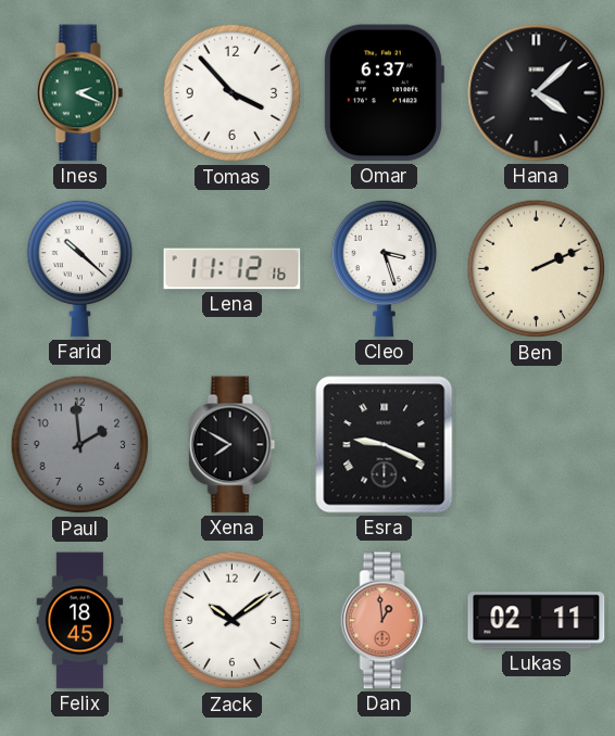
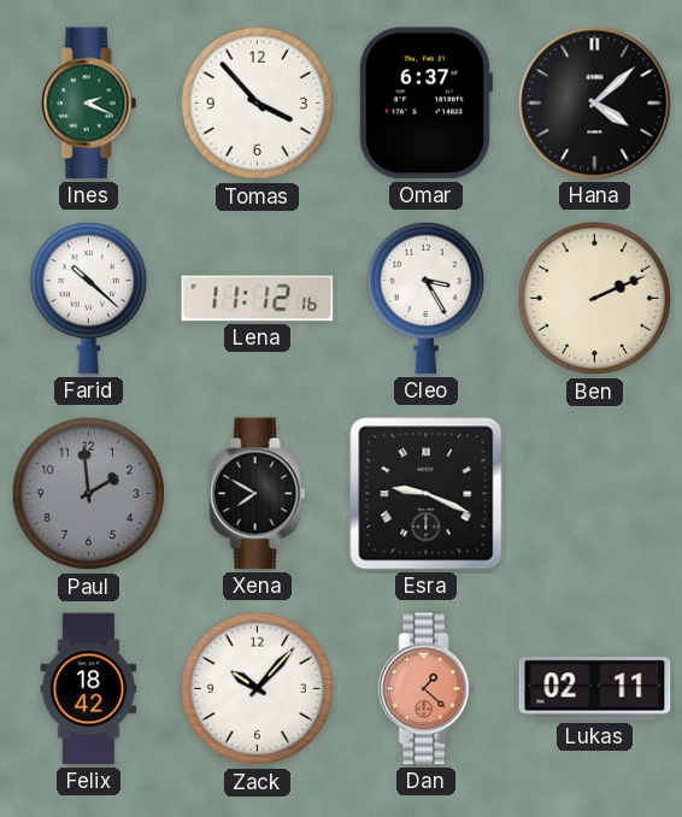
Cleo: 3:27 -> 3:25
Felix: 18:45 -> 18:42
Zack: 10:09 -> 10:07
Dan: 12:59 -> 1:22
